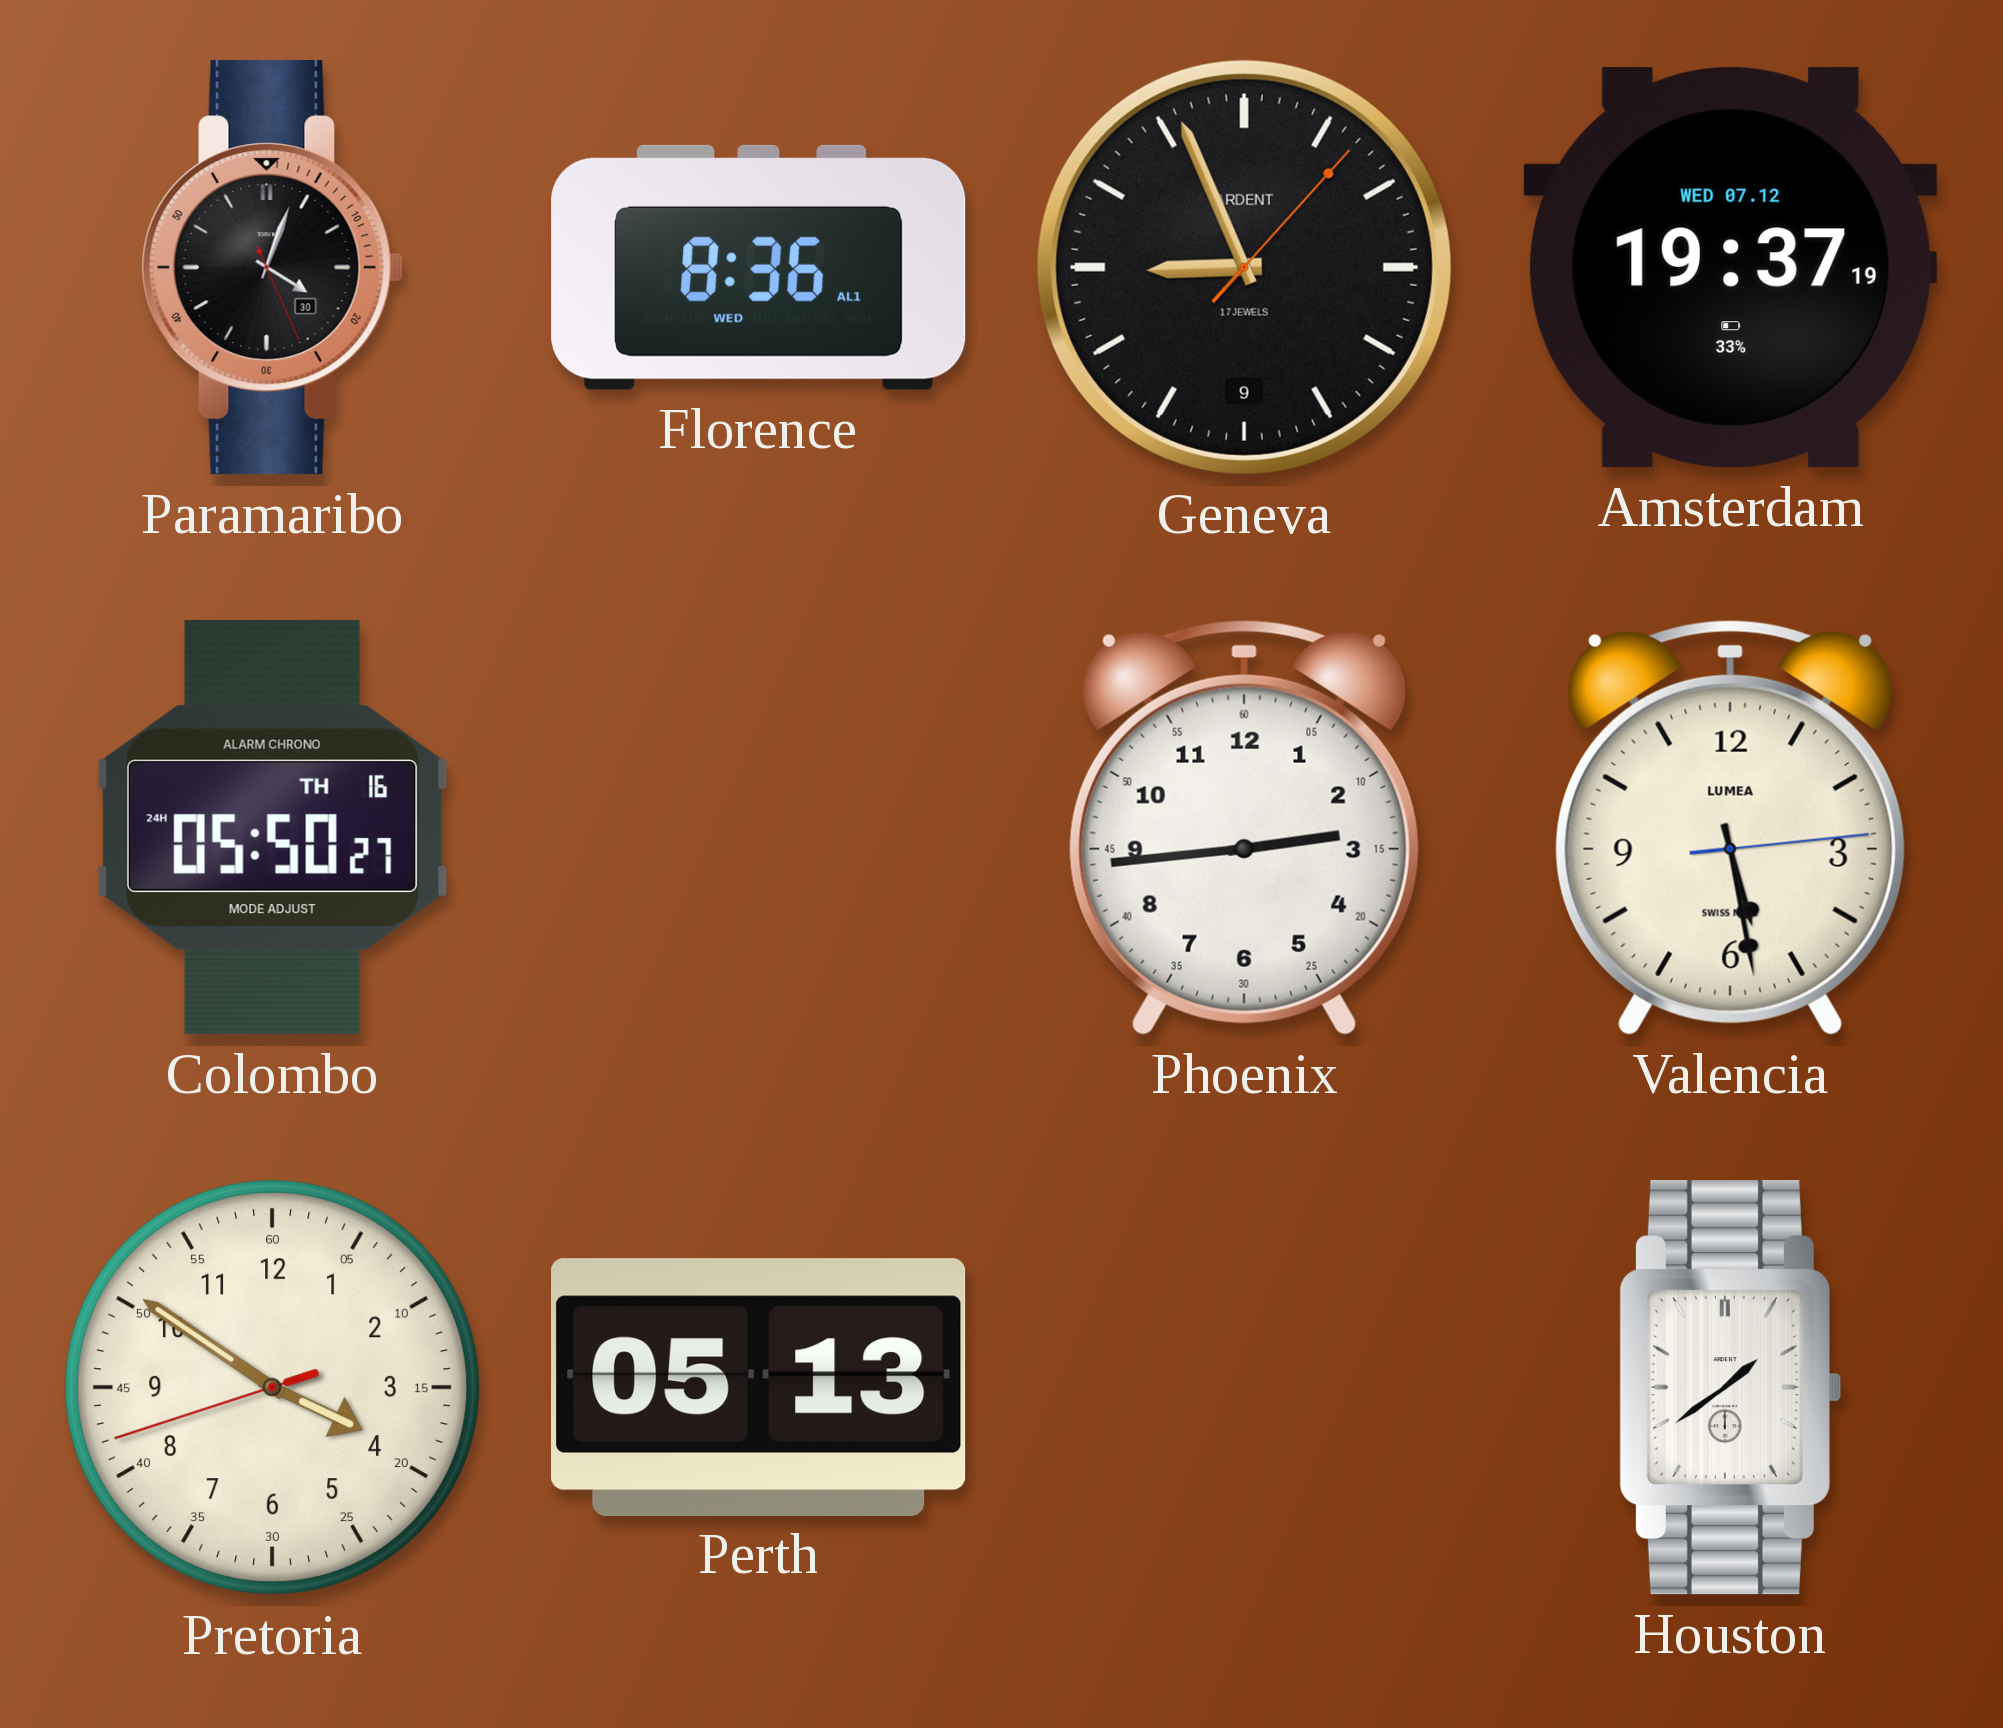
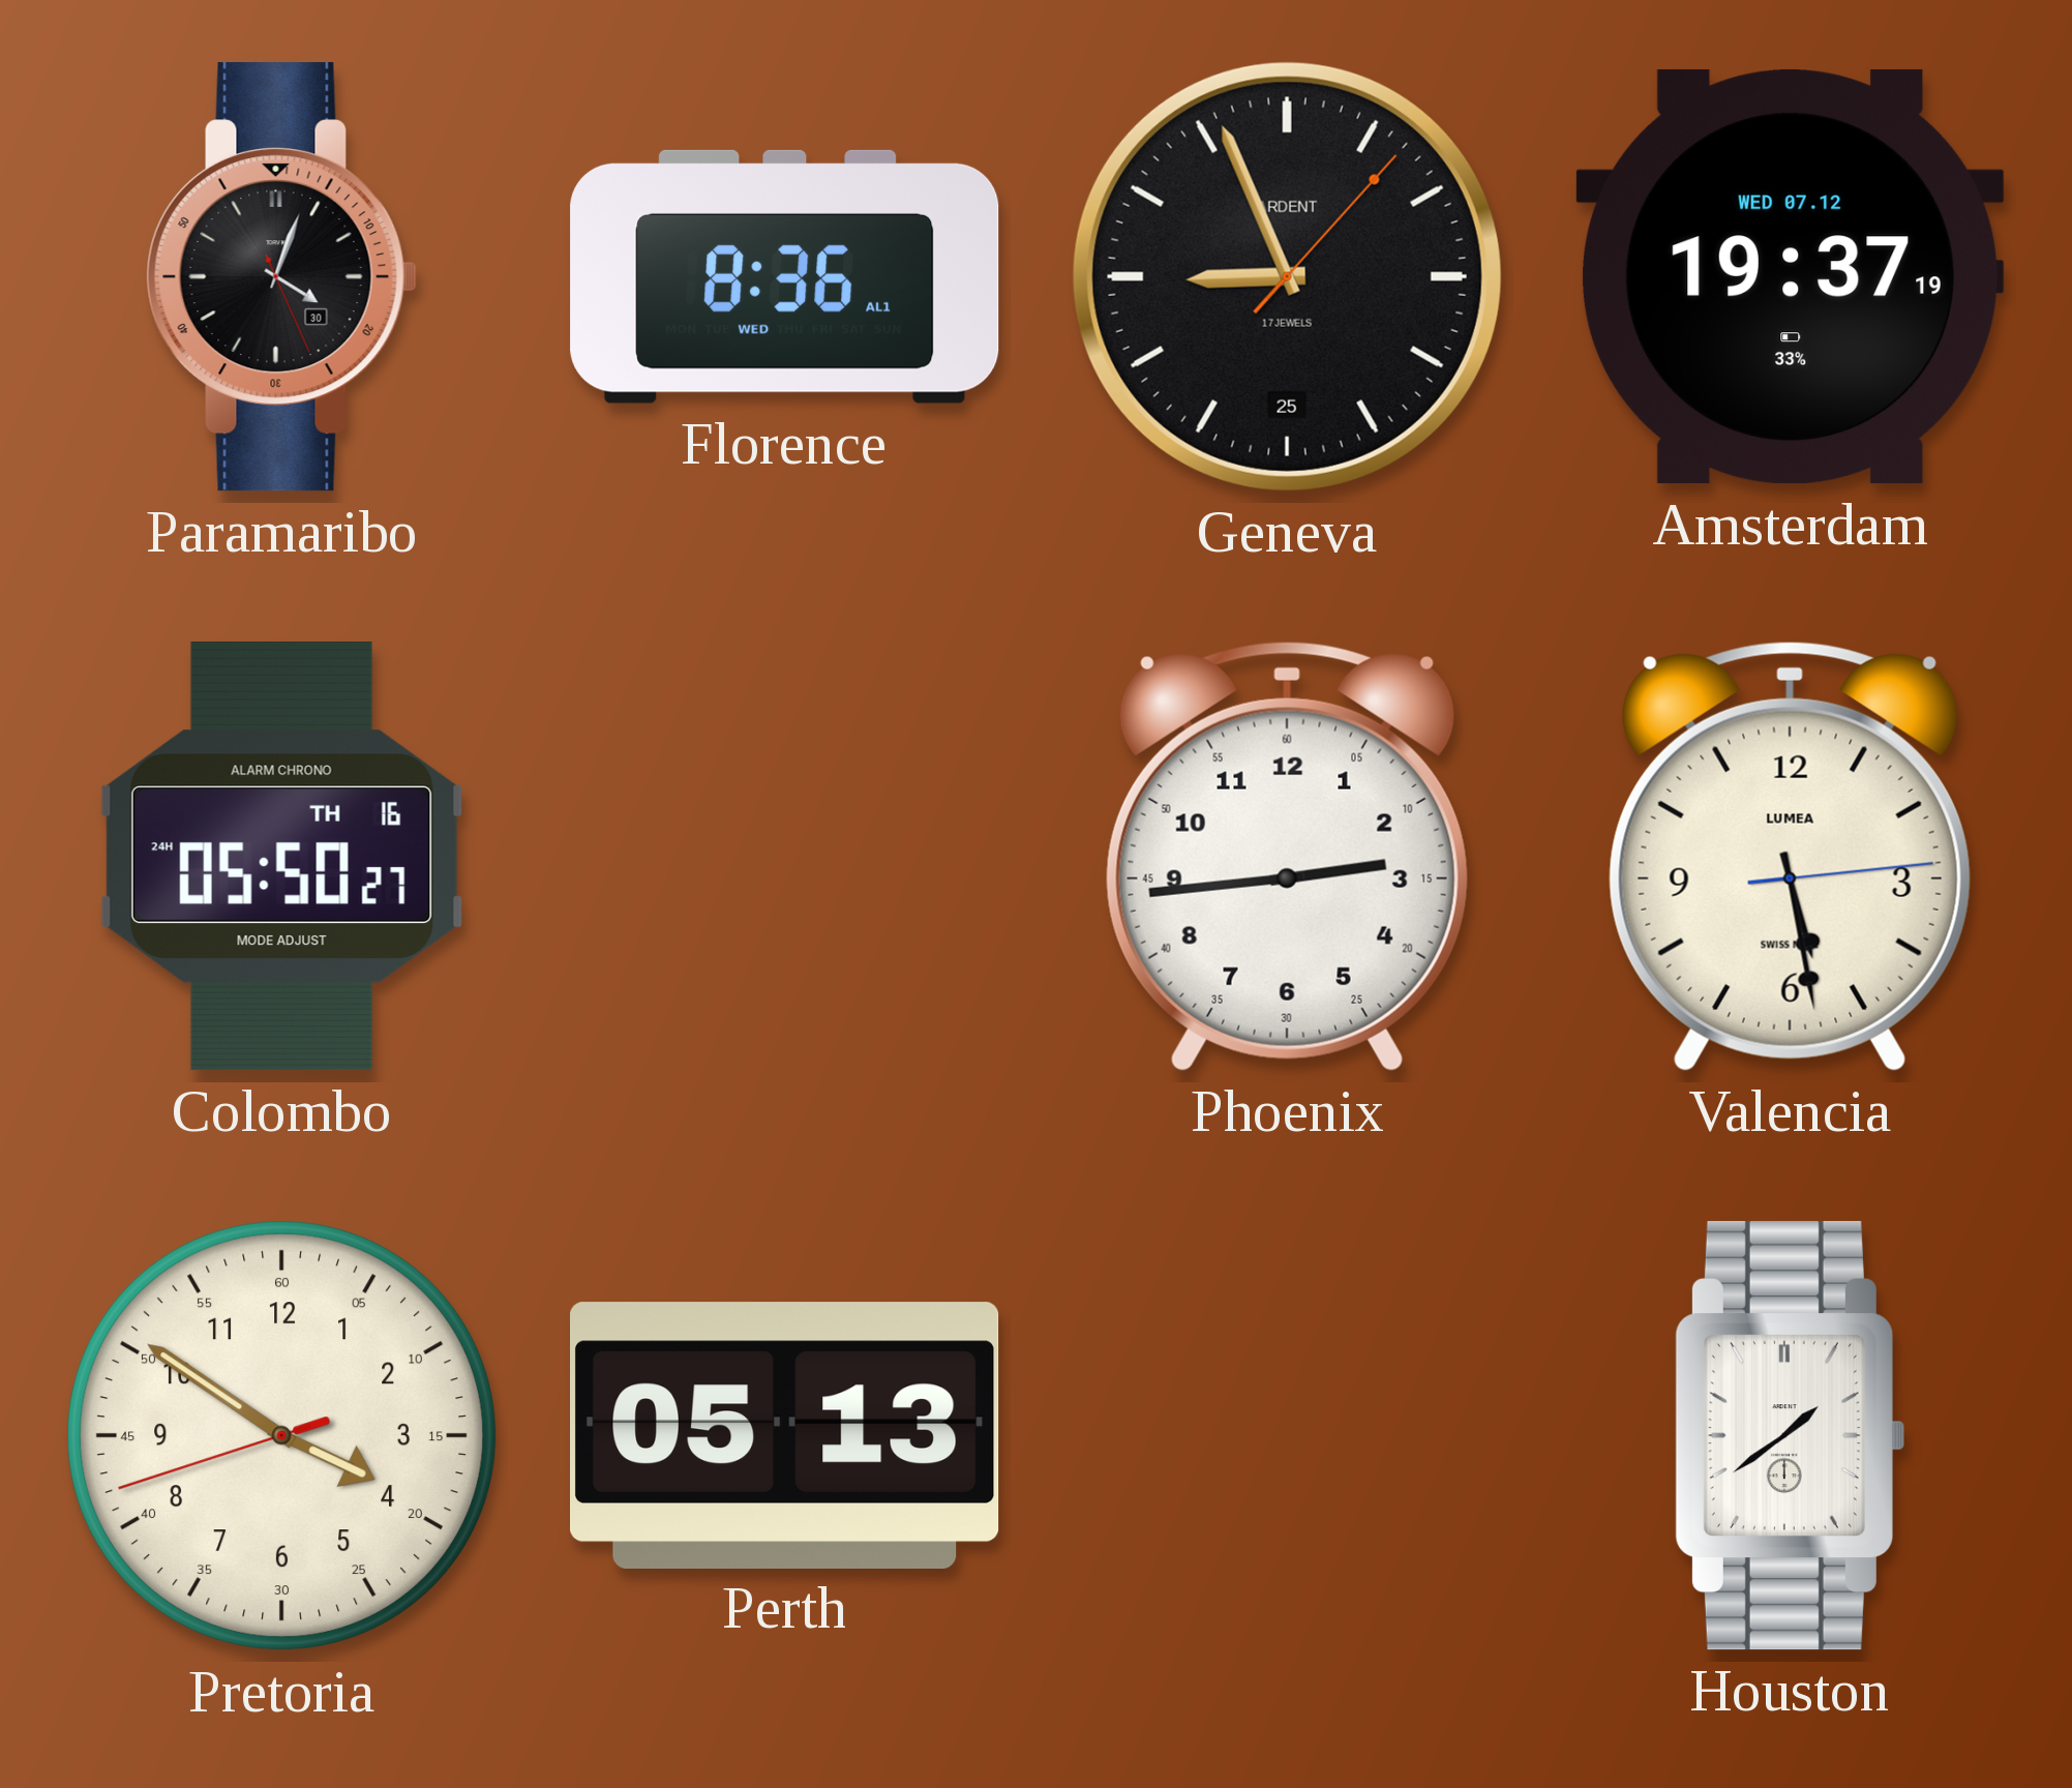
Geneva date: 9 -> 25
